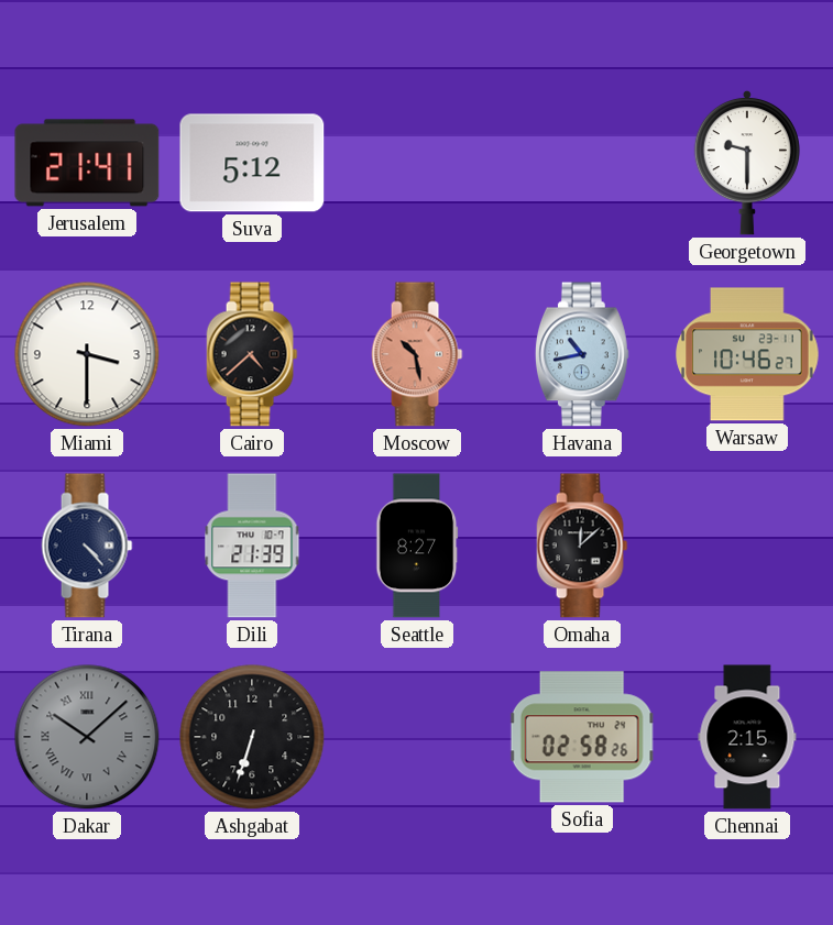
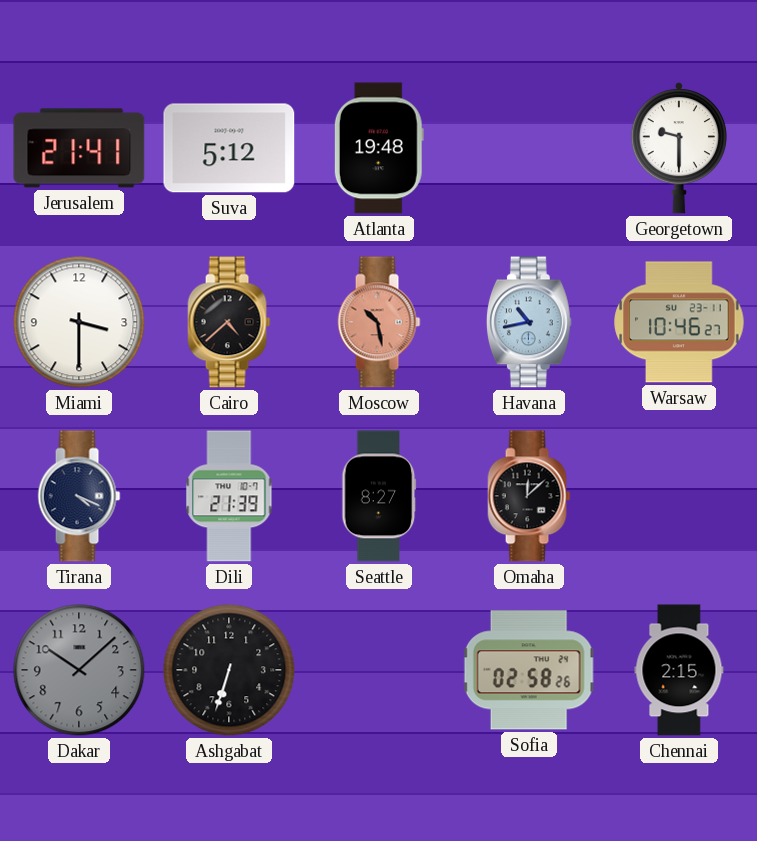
Atlanta: none -> 19:48
Tirana: 4:23 -> 4:19
Dakar numerals: Roman -> Arabic
